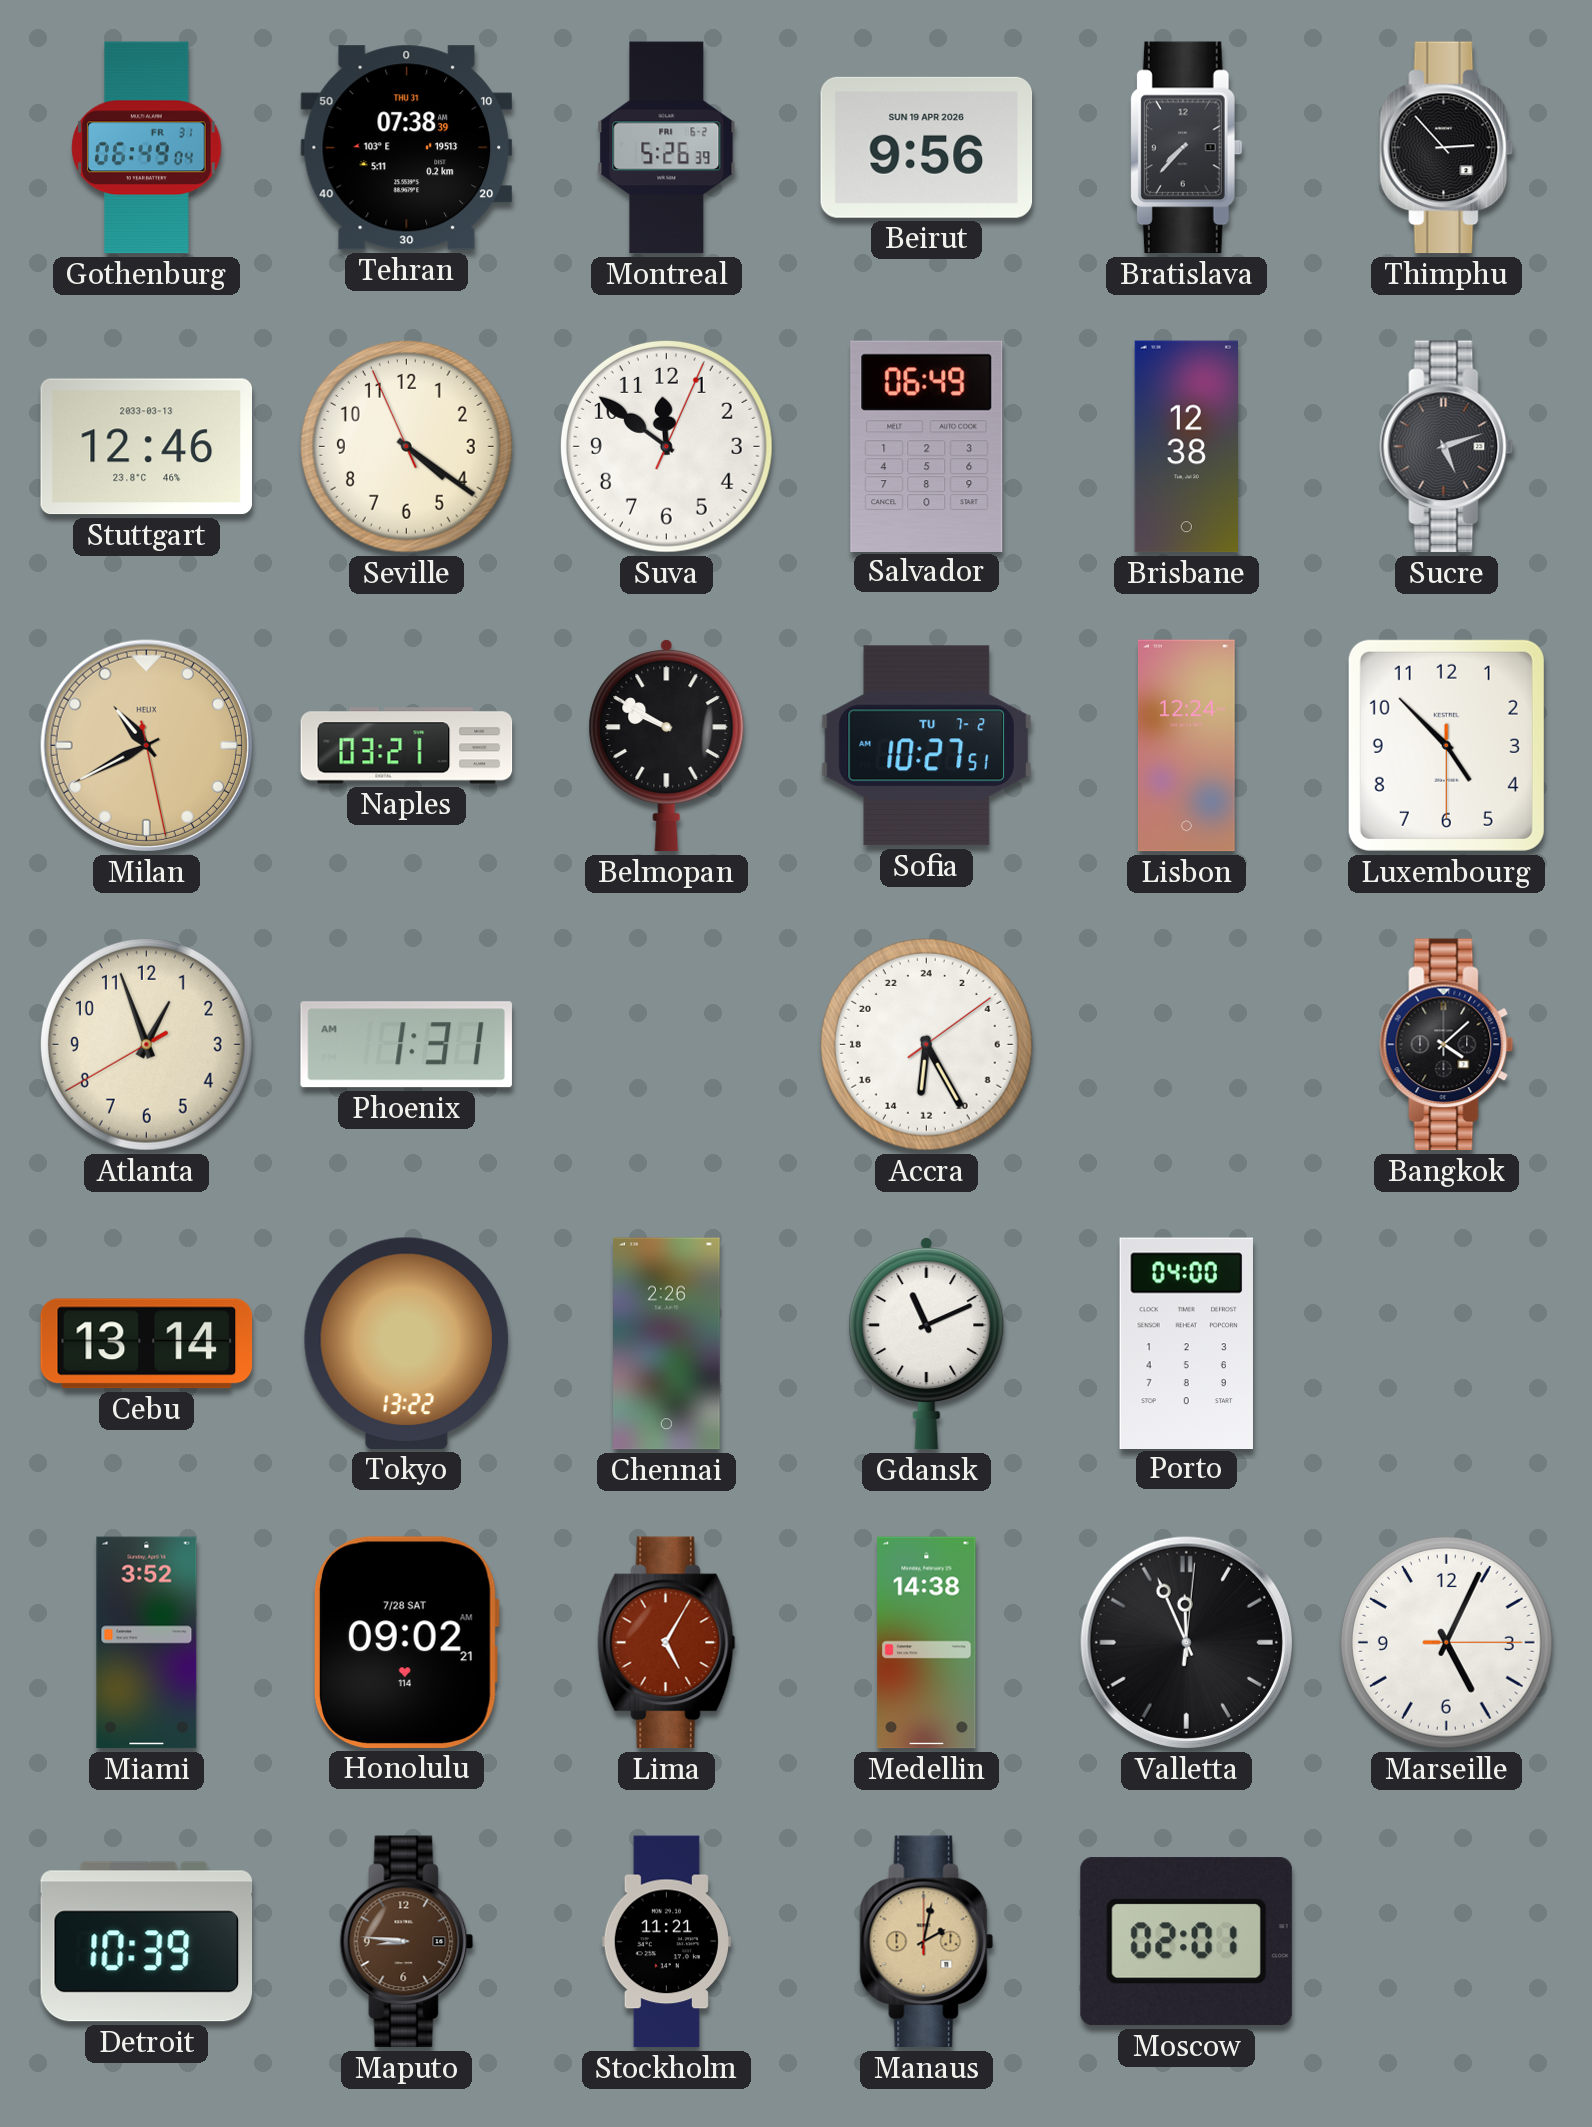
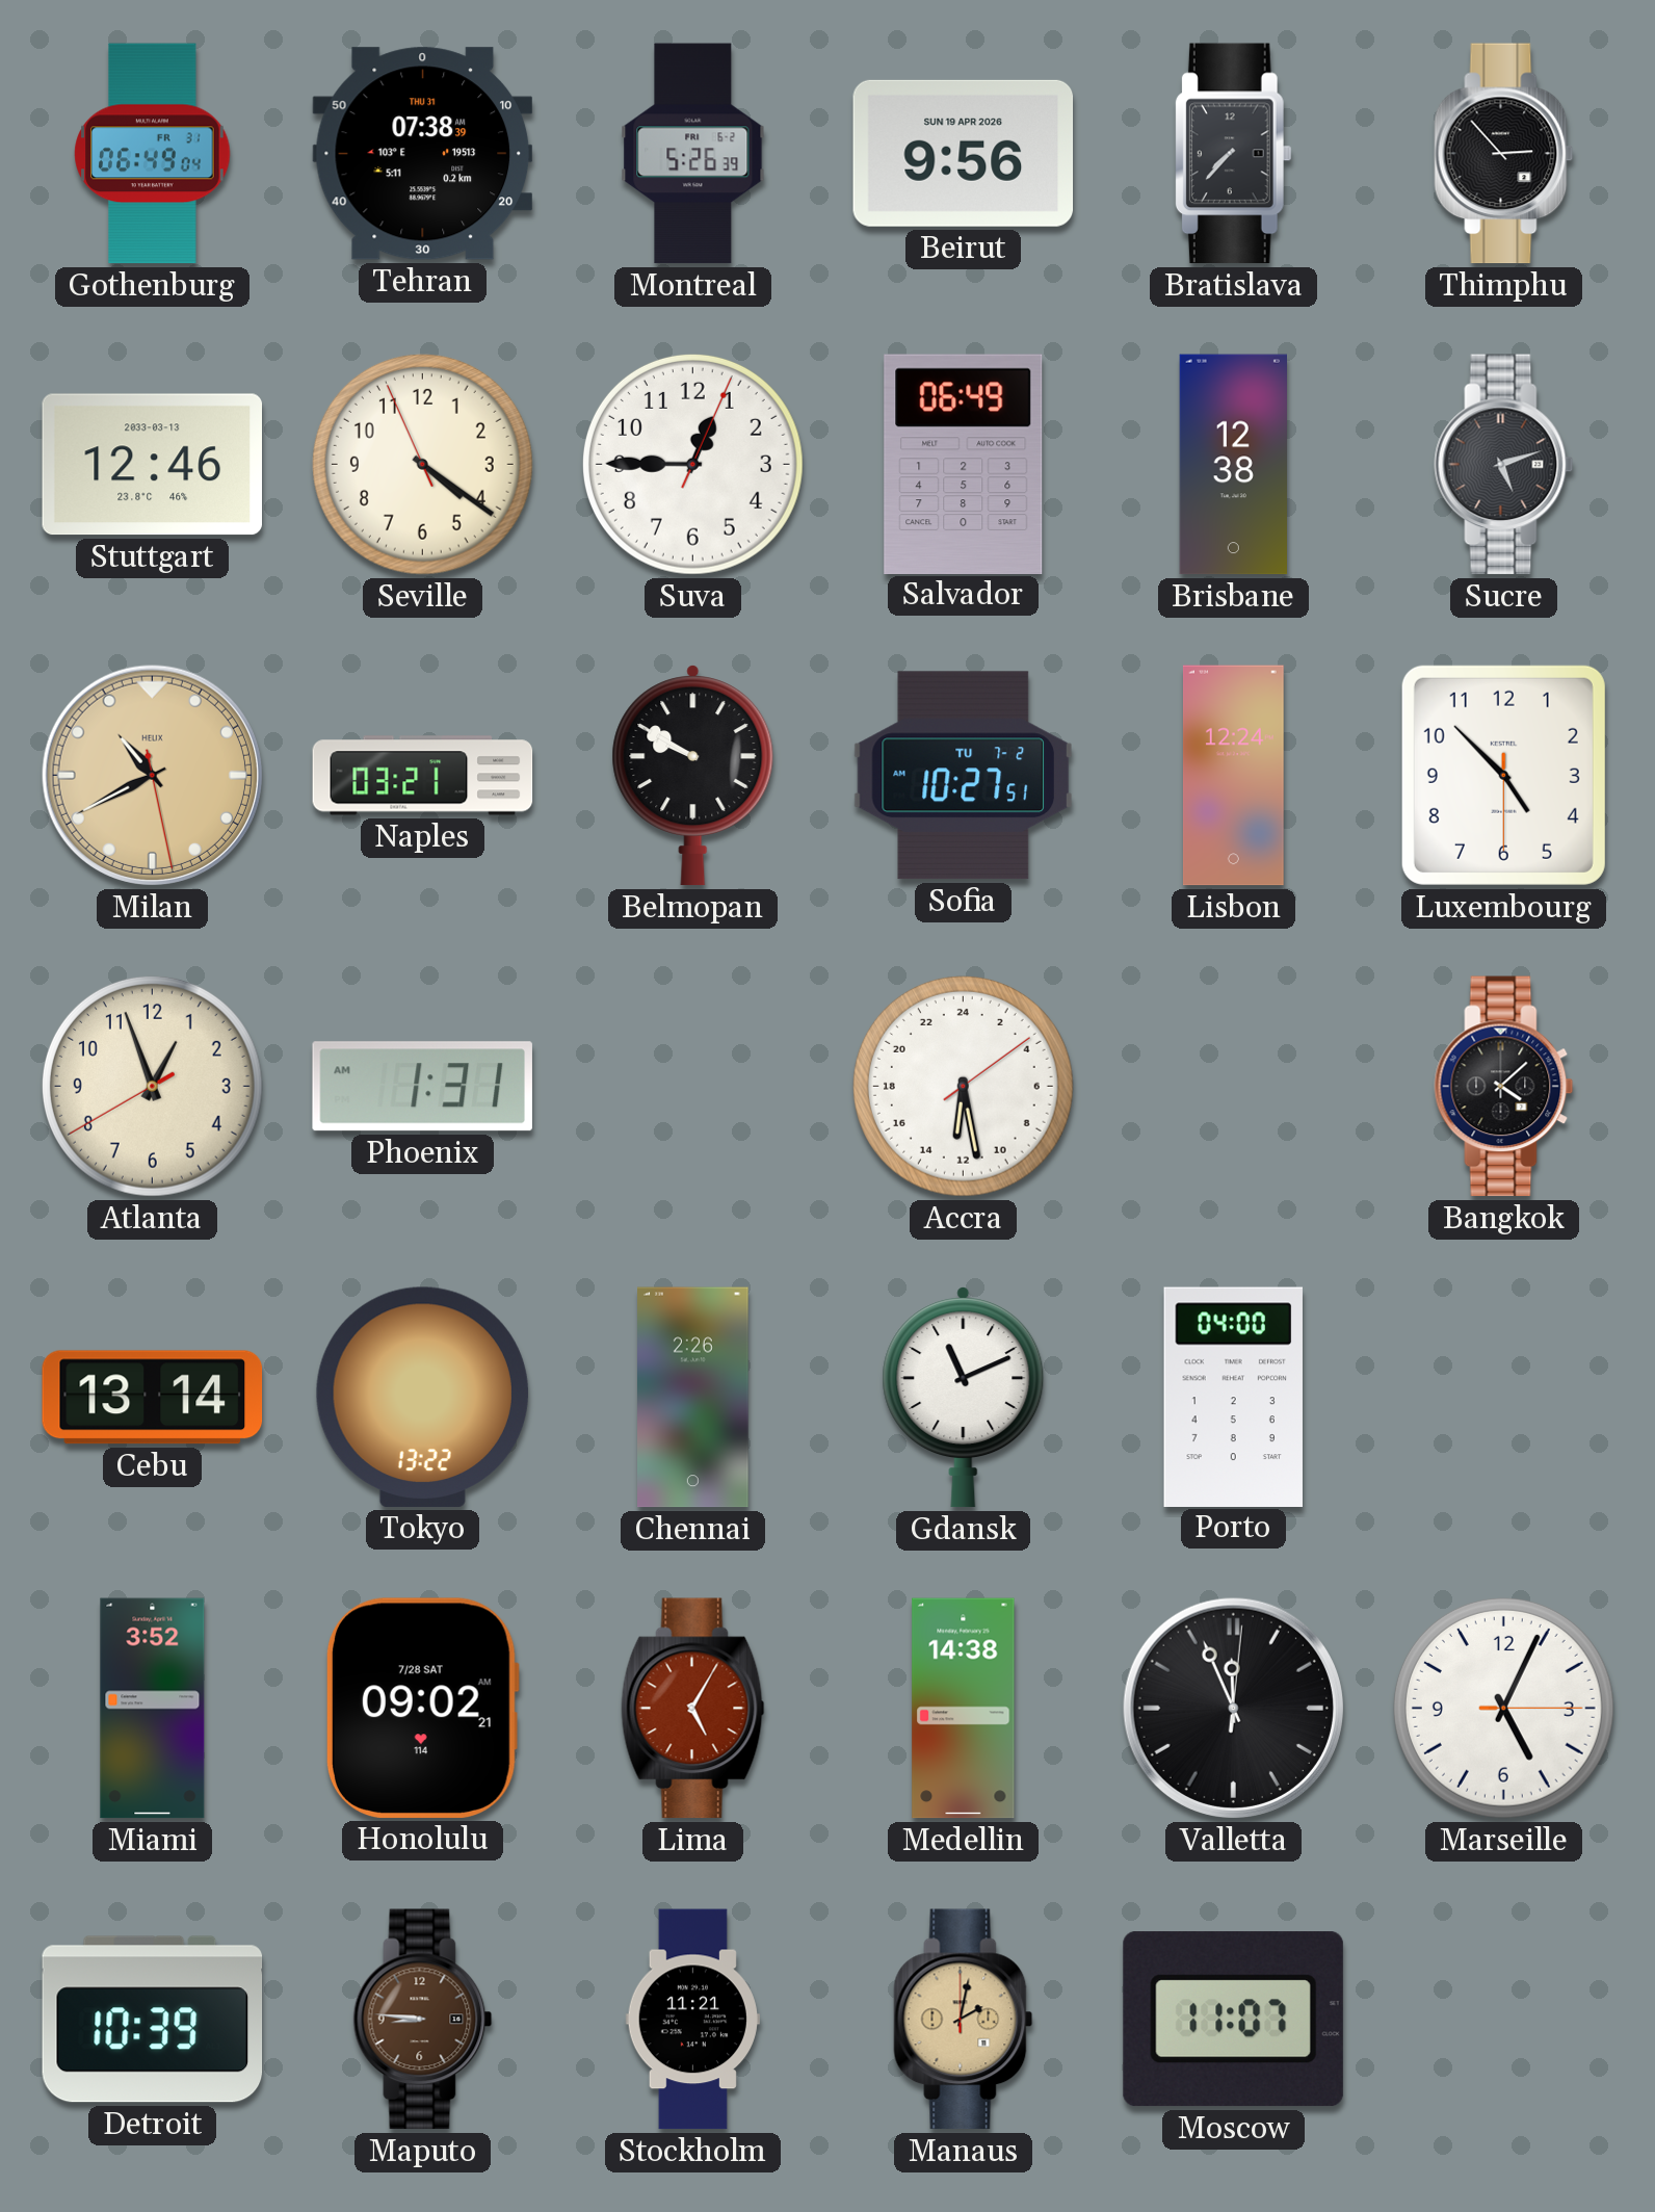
Suva: 11:51 -> 12:45
Accra: 12:25 -> 12:28
Moscow: 02:01 -> 11:07
